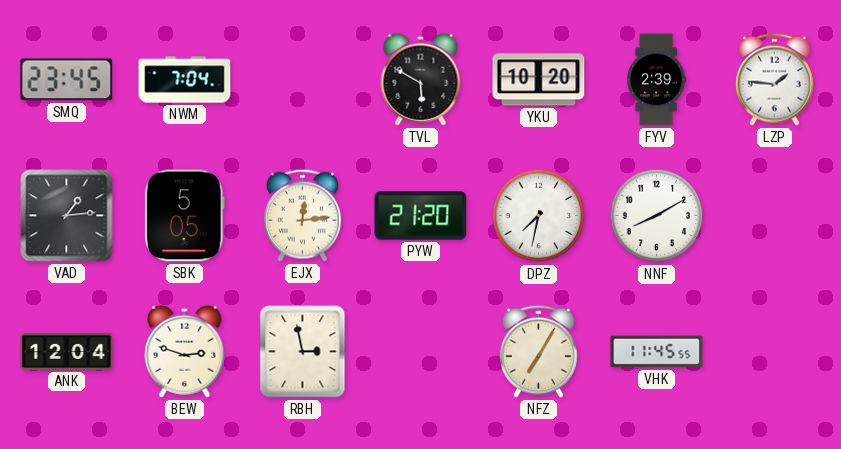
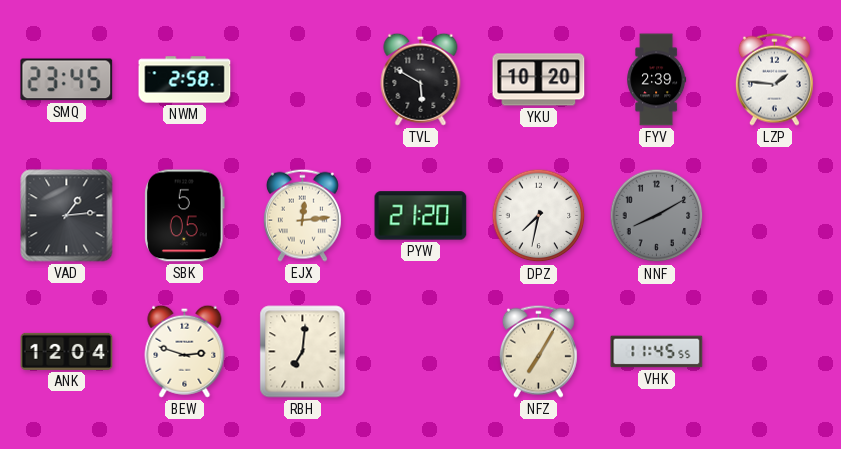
NWM: 7:04 -> 2:58
NNF dial: white -> grey
RBH: 2:58 -> 7:01
